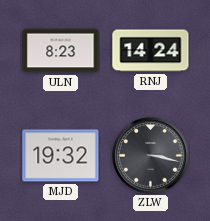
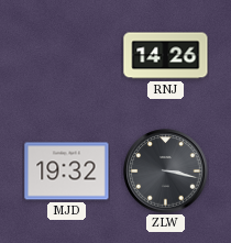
ULN: 8:23 -> none
RNJ: 14:24 -> 14:26
